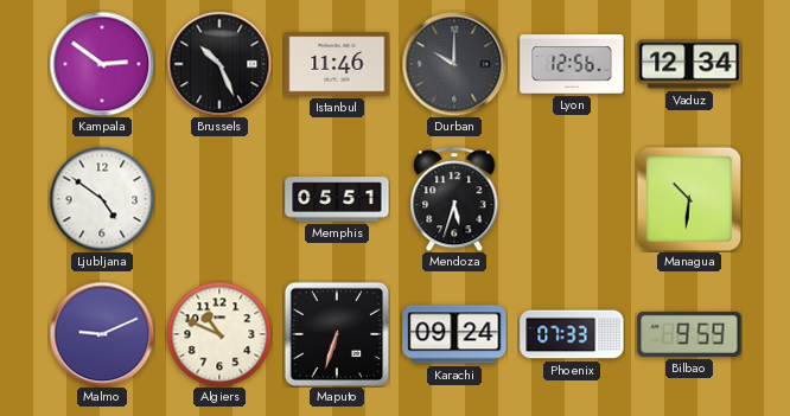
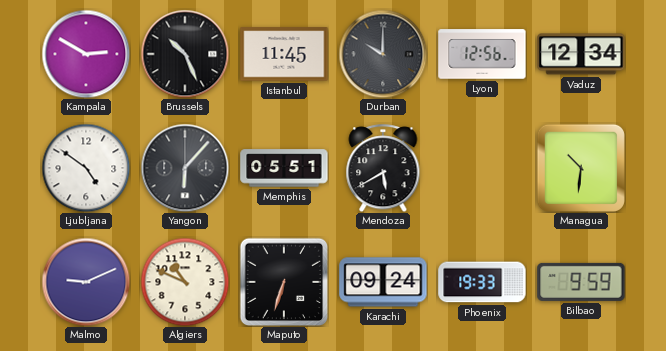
Kampala: 2:51 -> 2:50
Istanbul: 11:46 -> 11:45
Yangon: none -> 6:07
Mendoza: 5:33 -> 5:40
Phoenix: 07:33 -> 19:33
